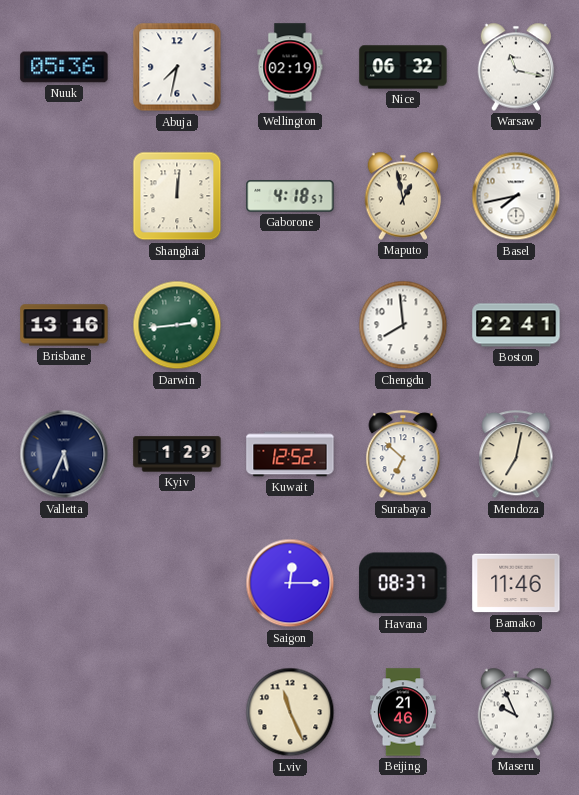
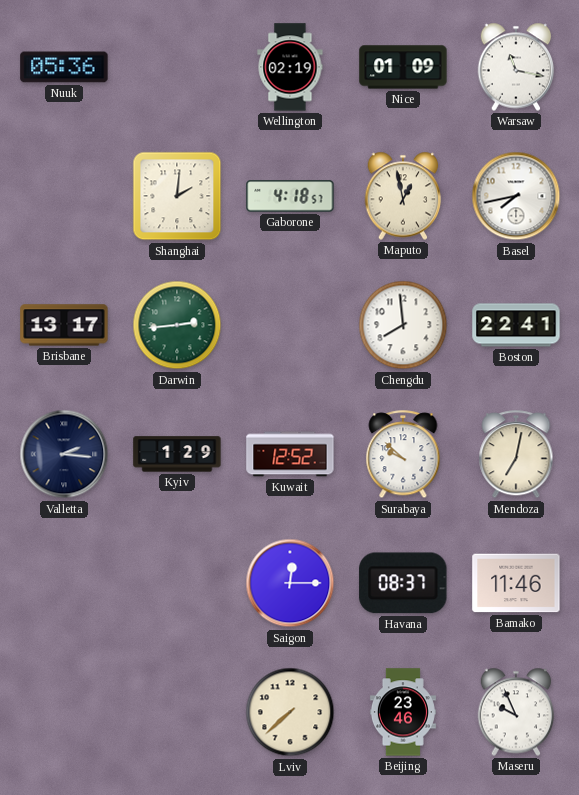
Abuja: 7:32 -> none
Nice: 06:32 -> 01:09
Shanghai: 12:01 -> 2:01
Brisbane: 13:16 -> 13:17
Valletta: 5:34 -> 2:16
Surabaya: 6:52 -> 9:52
Lviv: 11:26 -> 7:38
Beijing: 21:46 -> 23:46
